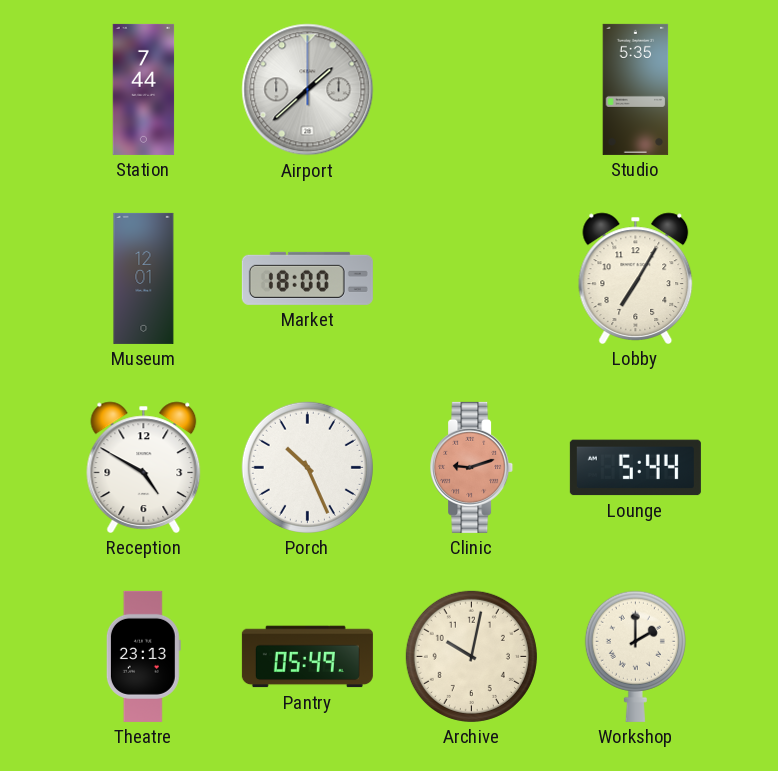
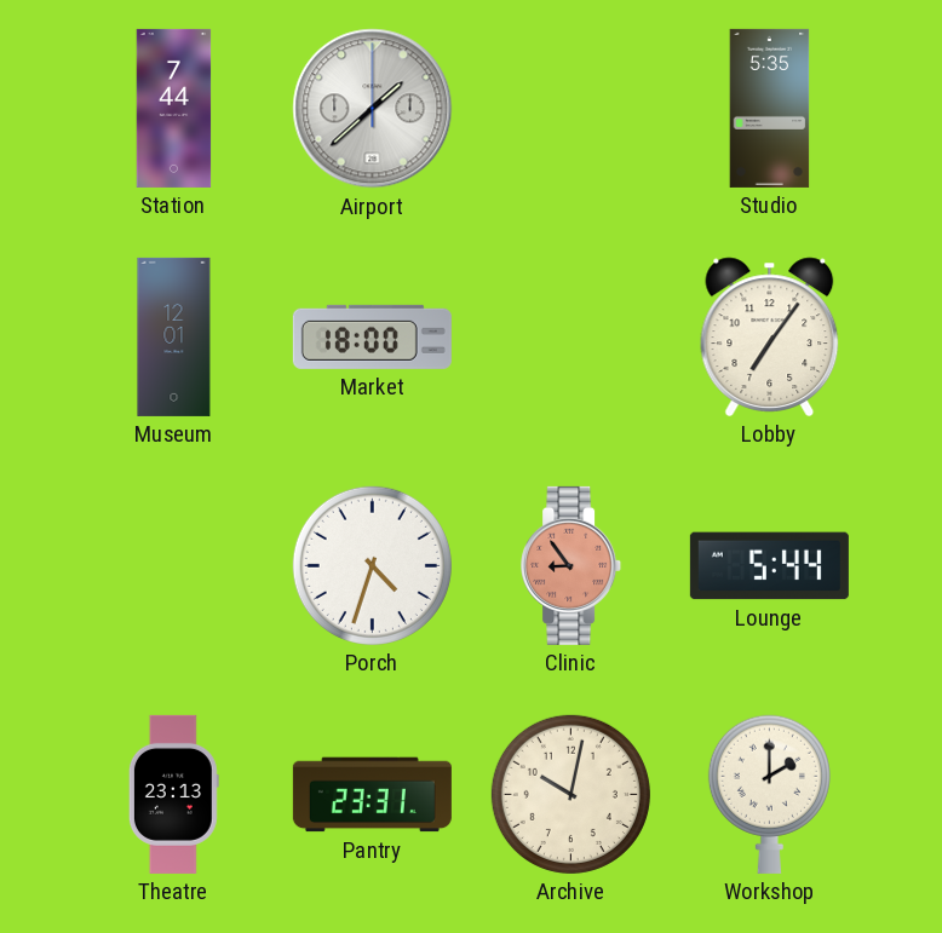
Lobby: 7:05 -> 7:06
Reception: 4:50 -> none
Porch: 10:26 -> 4:33
Clinic: 9:12 -> 8:54
Pantry: 05:49 -> 23:31
